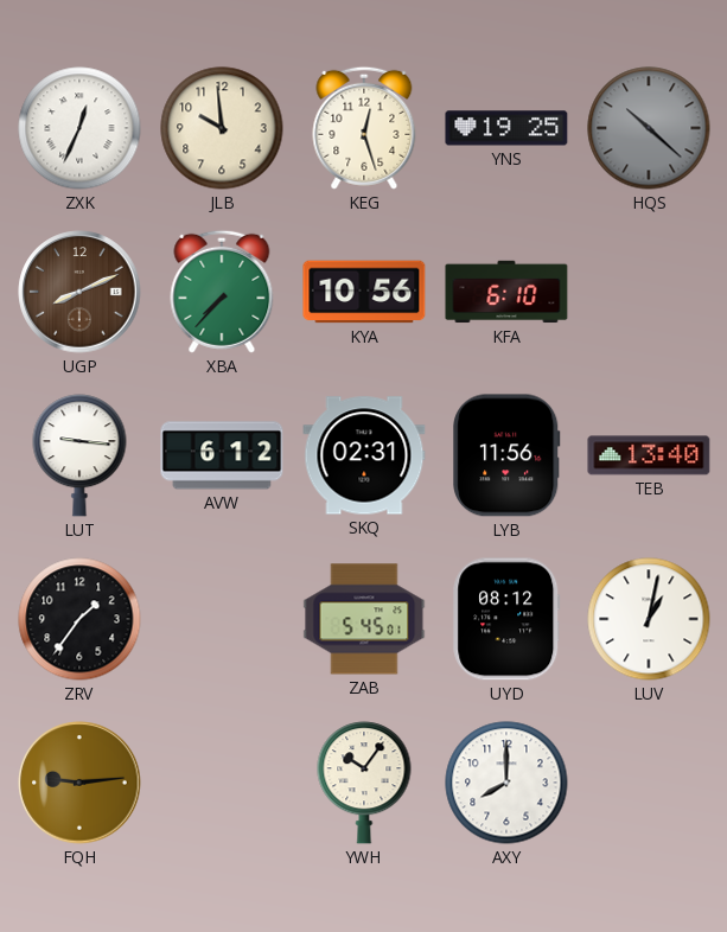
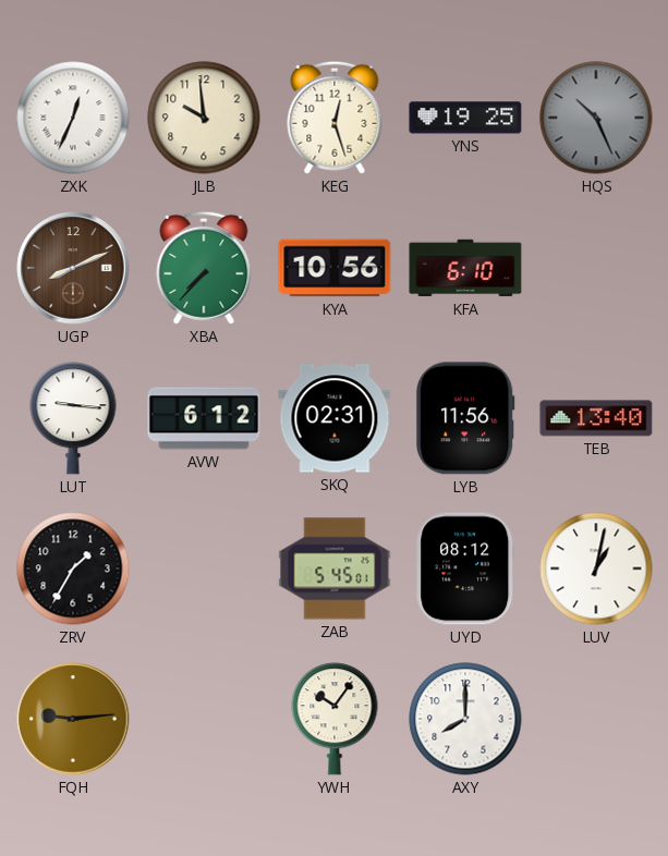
HQS: 10:22 -> 10:26
ZRV: 1:36 -> 1:35
